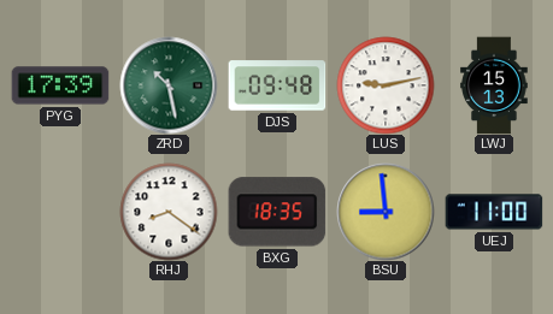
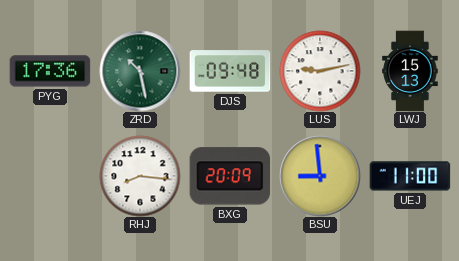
PYG: 17:39 -> 17:36
RHJ: 8:21 -> 8:16
BXG: 18:35 -> 20:09
